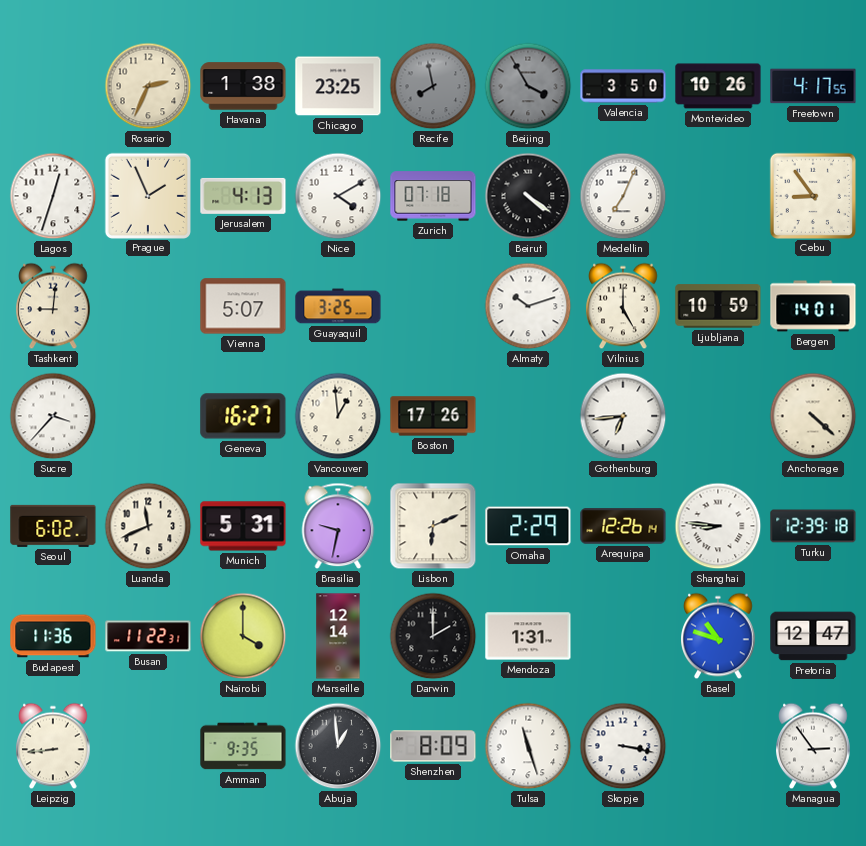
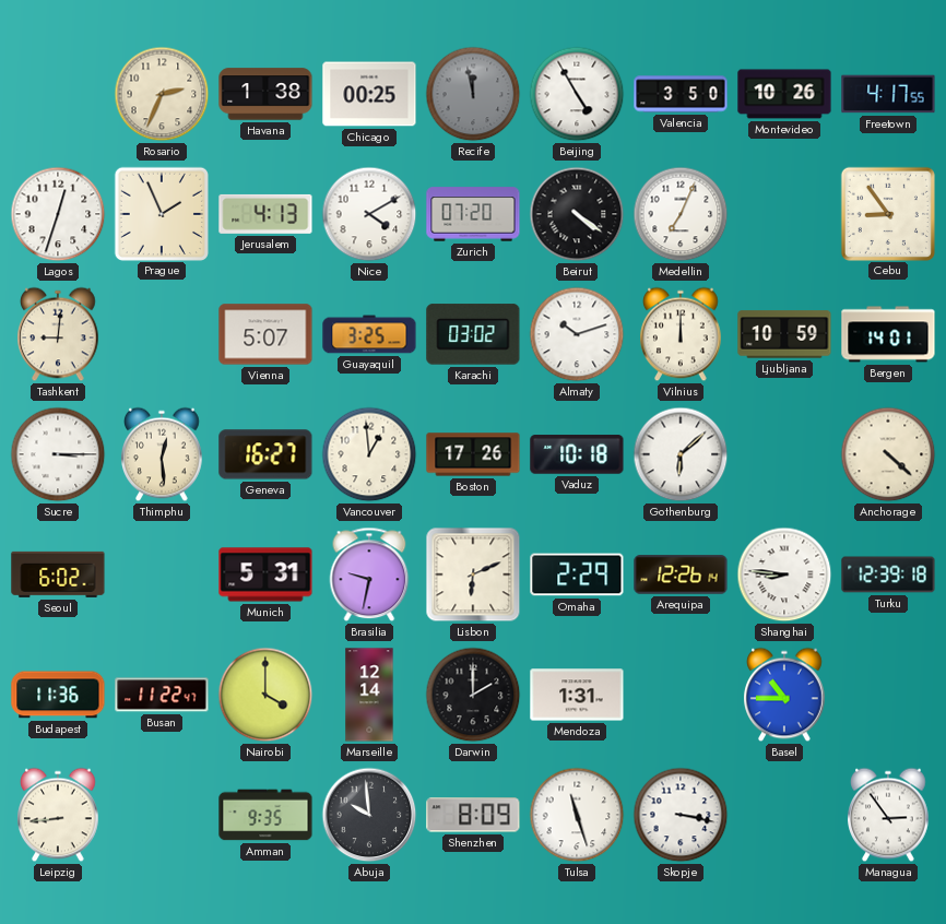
Chicago: 23:25 -> 00:25
Recife: 7:58 -> 11:58
Beijing: 3:55 -> 4:55
Beijing dial: grey -> white
Zurich: 07:18 -> 07:20
Karachi: none -> 03:02
Vilnius: 5:00 -> 12:00
Sucre: 3:37 -> 3:15
Thimphu: none -> 12:29
Vaduz: none -> 10:18
Gothenburg: 6:44 -> 6:08
Luanda: 11:41 -> none
Busan: 11:22:31 -> 11:22:47
Basel: 10:48 -> 10:45
Pretoria: 12:47 -> none
Abuja: 12:59 -> 9:59
